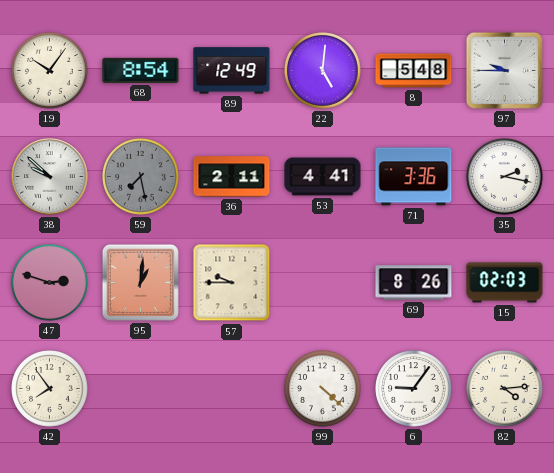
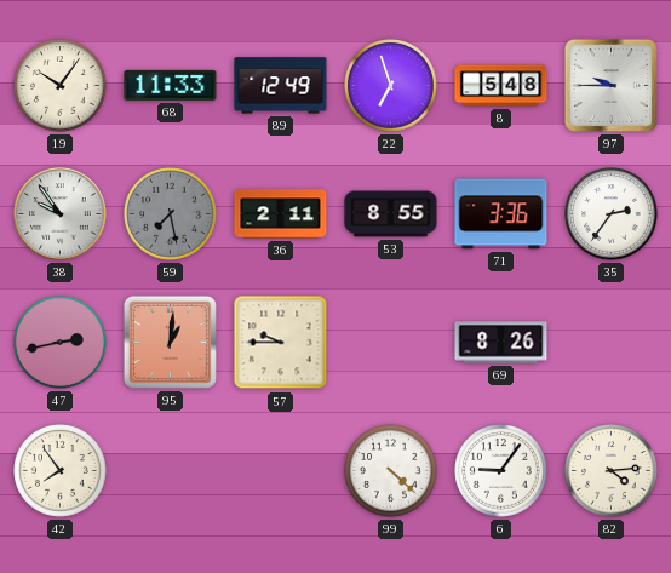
68: 8:54 -> 11:33
22: 5:01 -> 6:57
38: 9:52 -> 9:54
53: 4:41 -> 8:55
35: 2:17 -> 2:36
47: 2:48 -> 2:43
15: 02:03 -> none
